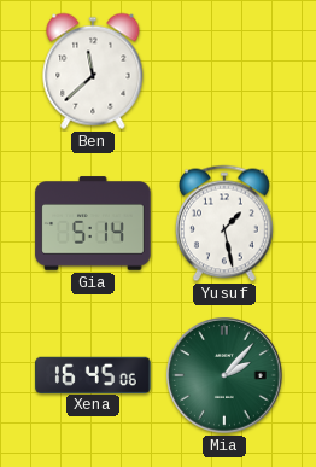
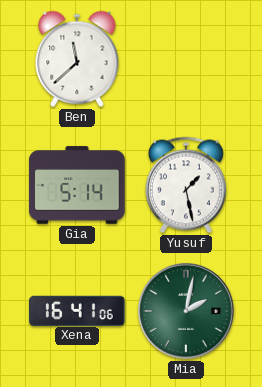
Xena: 16:45 -> 16:41
Mia: 2:07 -> 2:02
